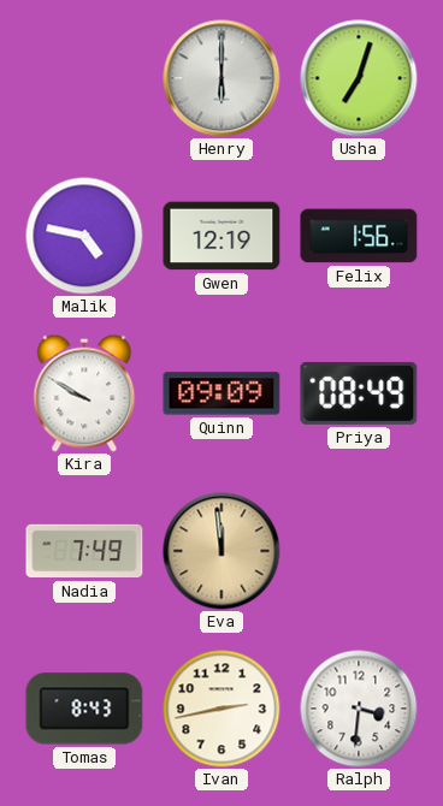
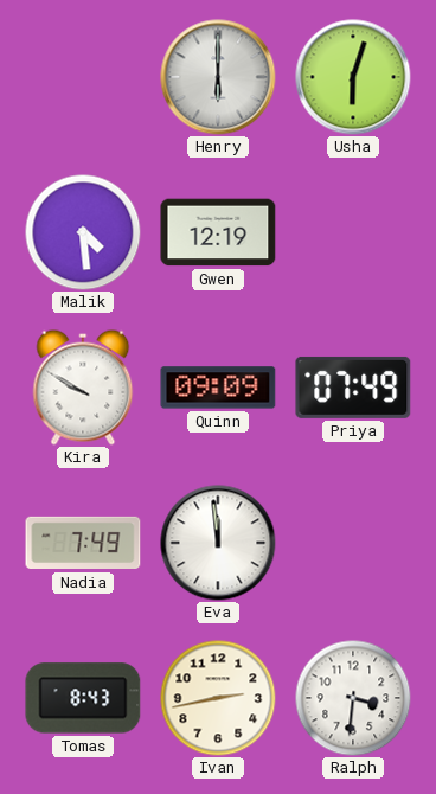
Usha: 7:03 -> 6:03
Malik: 4:47 -> 4:29
Felix: 1:56 -> none
Priya: 08:49 -> 07:49
Eva dial: champagne -> white
